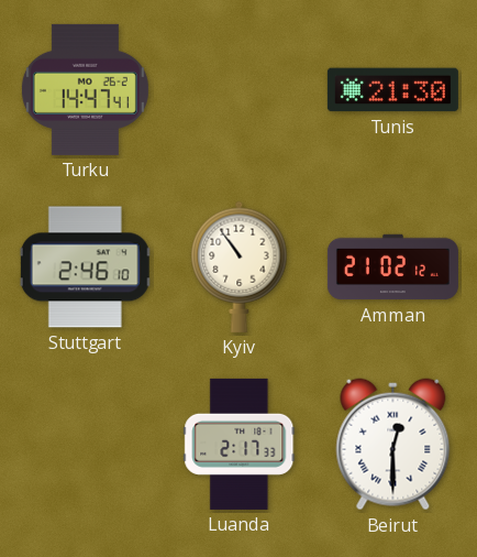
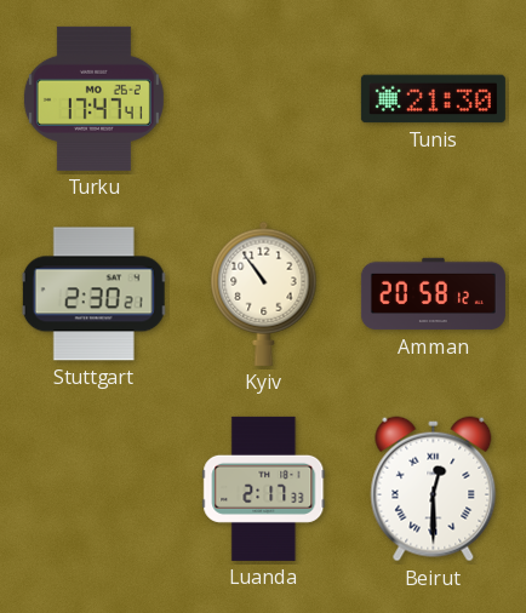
Turku: 14:47 -> 17:47
Stuttgart: 2:46 -> 2:30
Amman: 21:02 -> 20:58
